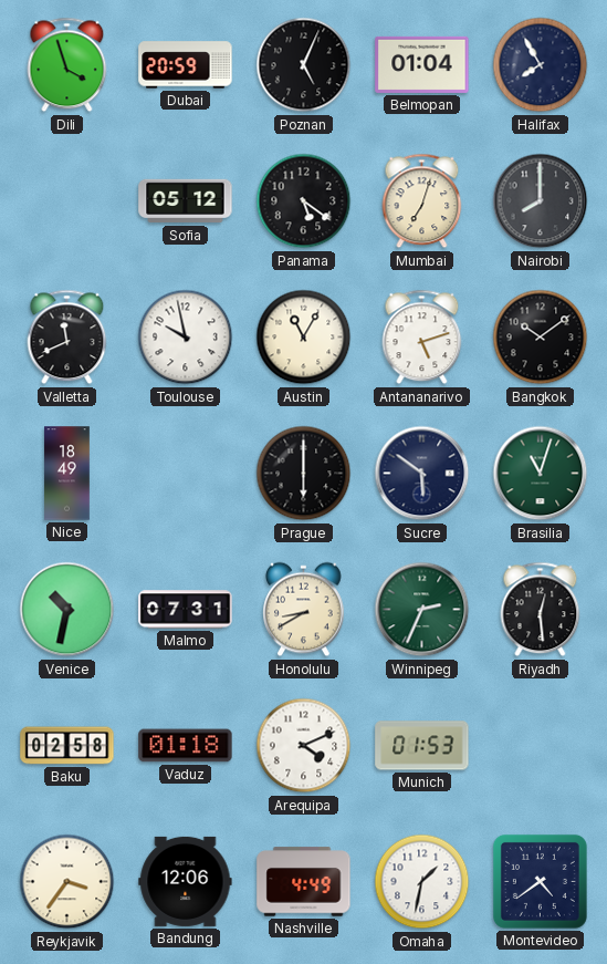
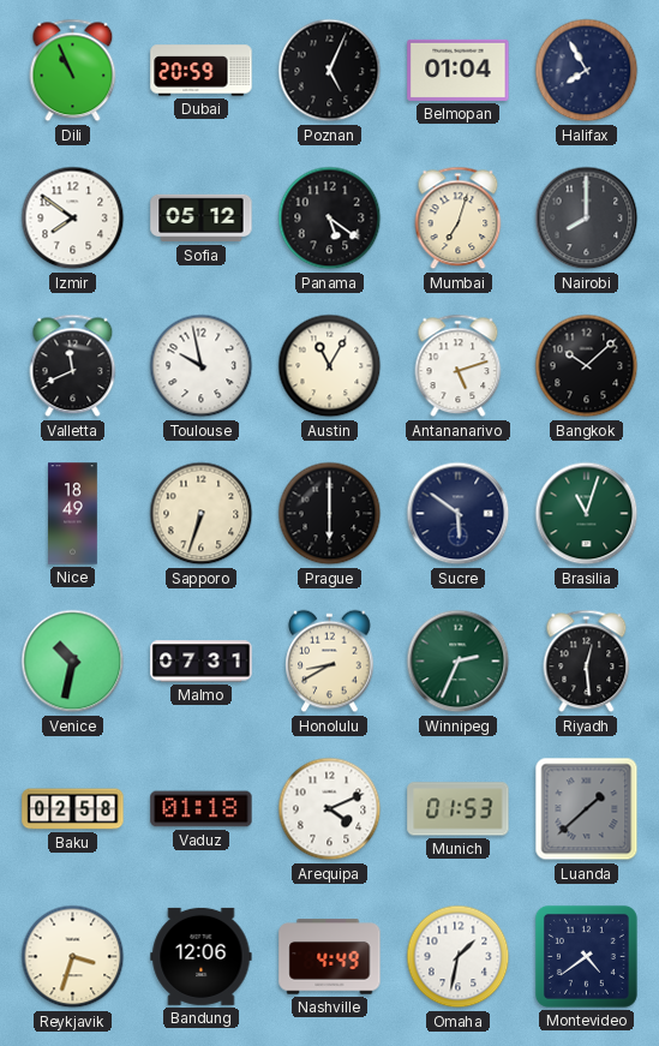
Dili: 3:57 -> 10:56
Izmir: none -> 7:51
Bangkok: 10:09 -> 10:08
Sapporo: none -> 6:33
Luanda: none -> 1:38
Reykjavik: 3:36 -> 3:33
